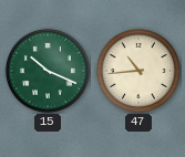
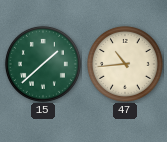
15: 10:19 -> 1:38
